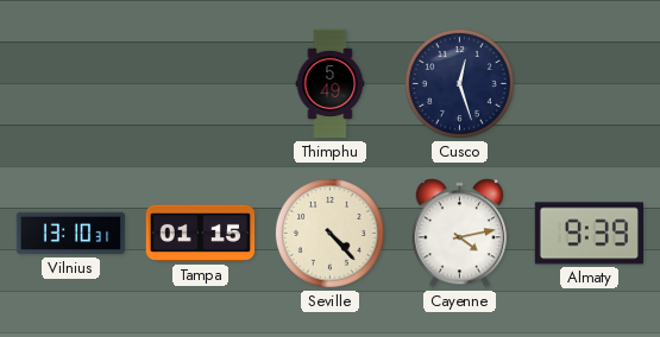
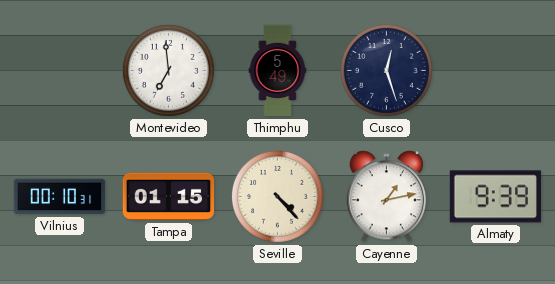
Montevideo: none -> 6:59
Vilnius: 13:10 -> 00:10
Cayenne: 4:13 -> 1:13
